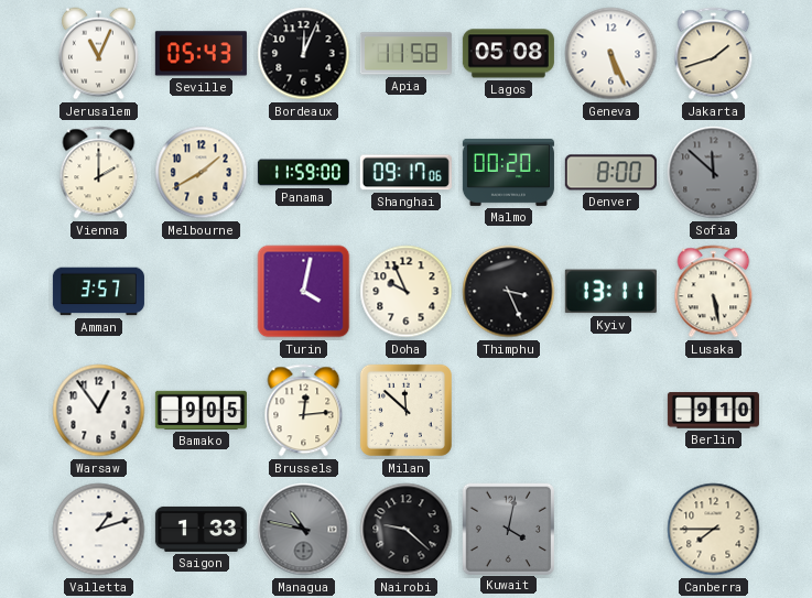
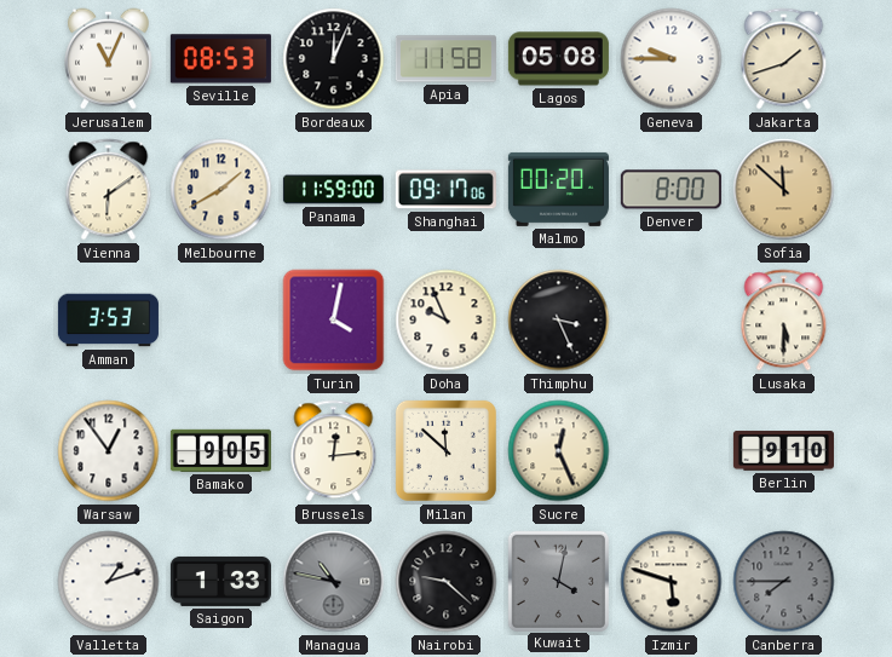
Seville: 05:43 -> 08:53
Geneva: 5:26 -> 9:45
Vienna: 2:00 -> 6:09
Sofia dial: grey -> champagne
Amman: 3:57 -> 3:53
Kyiv: 13:11 -> none
Lusaka: 5:28 -> 5:30
Sucre: none -> 12:26
Izmir: none -> 5:48
Canberra dial: cream -> grey
